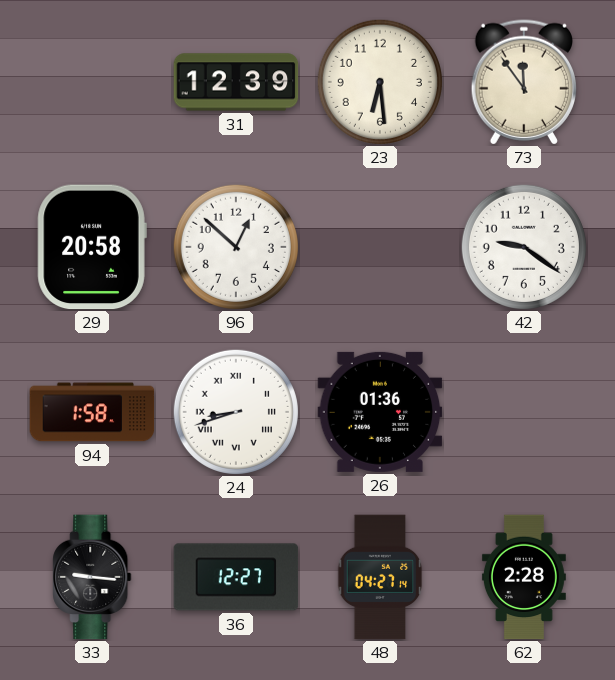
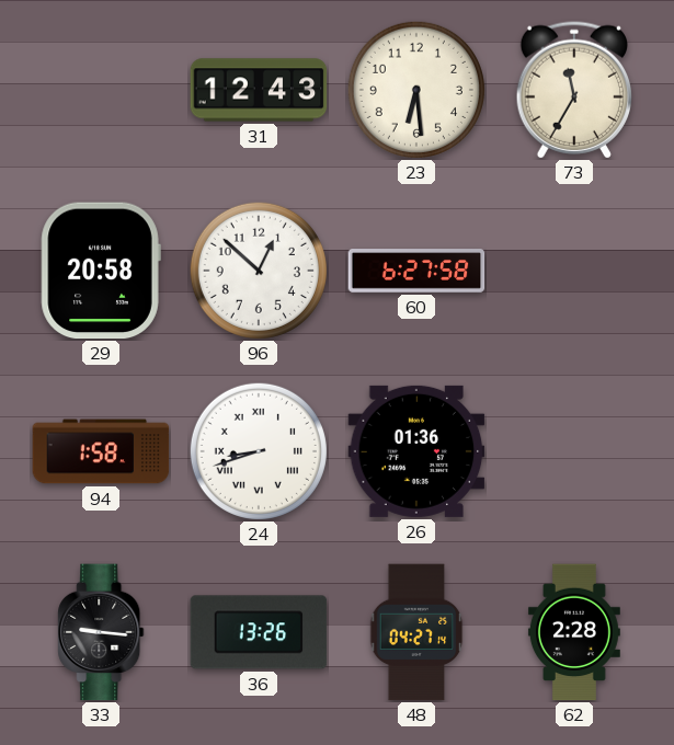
31: 12:39 -> 12:43
73: 11:54 -> 11:35
60: none -> 6:27
42: 9:21 -> none
36: 12:27 -> 13:26
